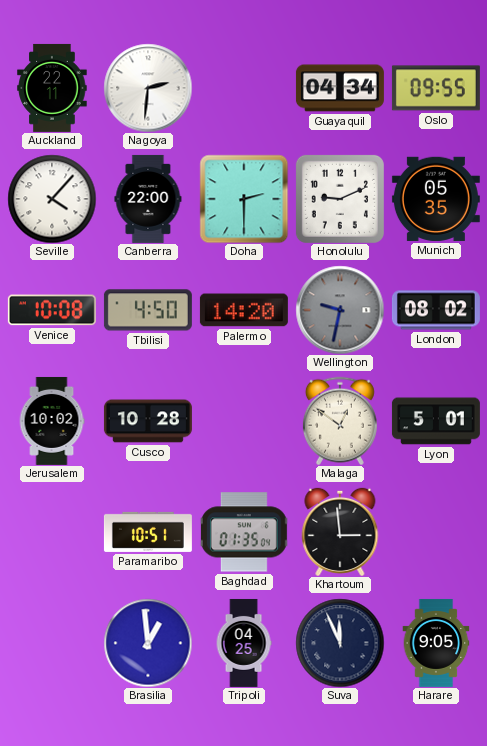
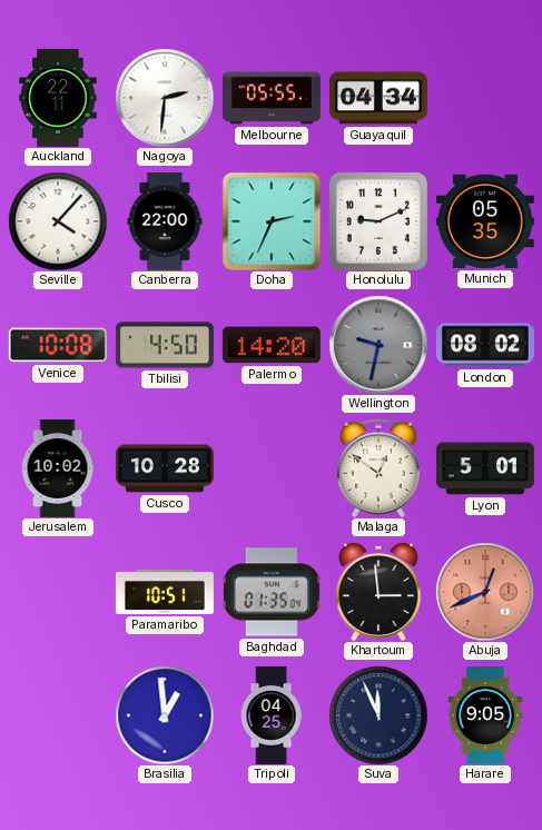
Melbourne: none -> 05:55
Oslo: 09:55 -> none
Doha: 2:30 -> 2:34
Abuja: none -> 12:41
